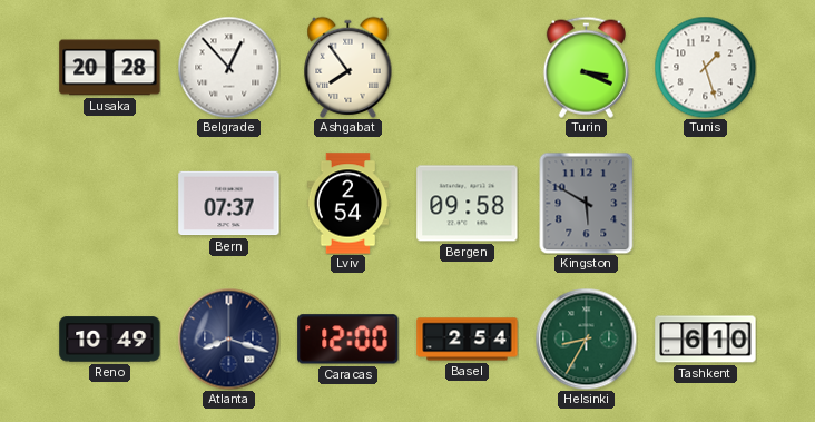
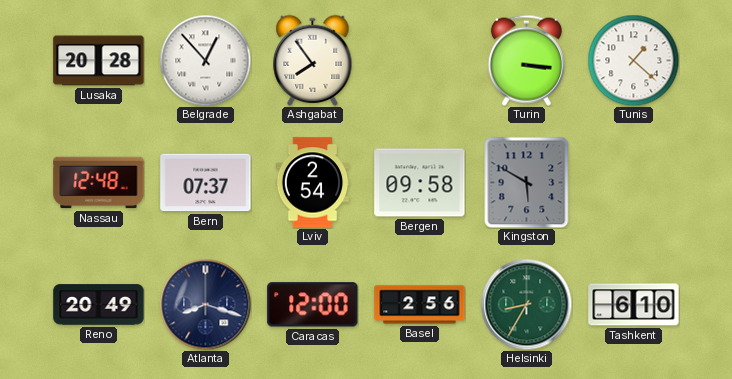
Turin: 3:19 -> 3:16
Tunis: 1:27 -> 1:22
Nassau: none -> 12:48
Reno: 10:49 -> 20:49
Basel: 2:54 -> 2:56
